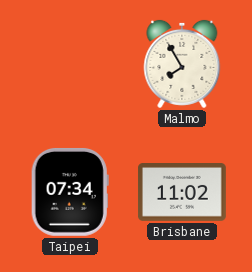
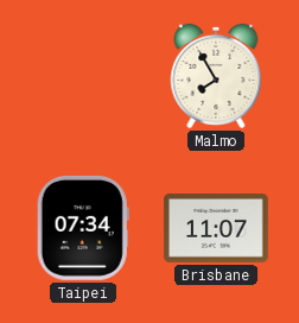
Brisbane: 11:02 -> 11:07
